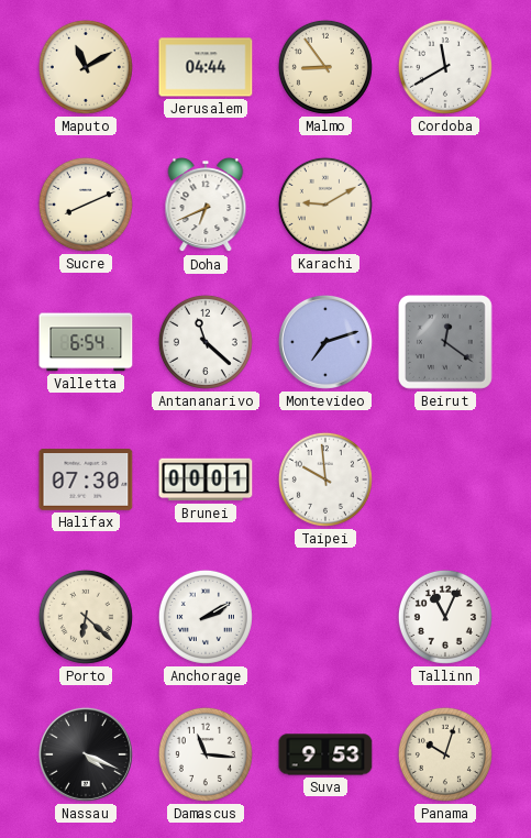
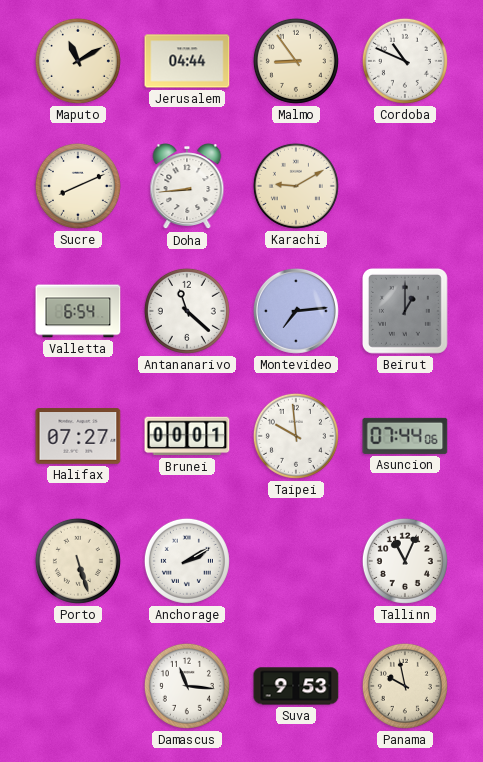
Cordoba: 11:40 -> 10:49
Doha: 6:41 -> 8:44
Montevideo: 7:12 -> 7:14
Beirut: 12:21 -> 1:00
Halifax: 07:30 -> 07:27
Asuncion: none -> 07:44
Porto: 6:22 -> 5:27
Nassau: 4:19 -> none
Panama: 10:03 -> 9:58
